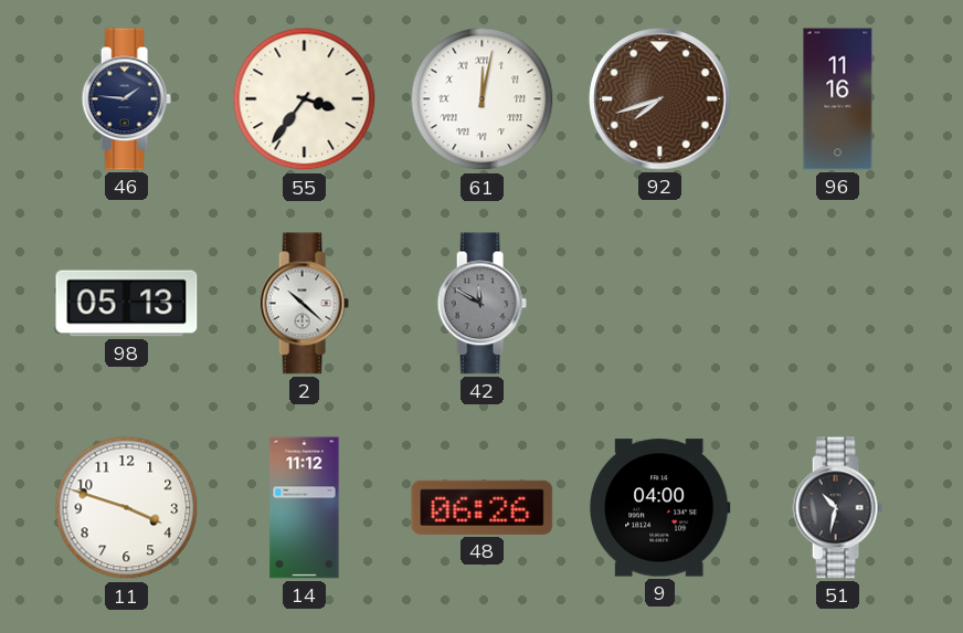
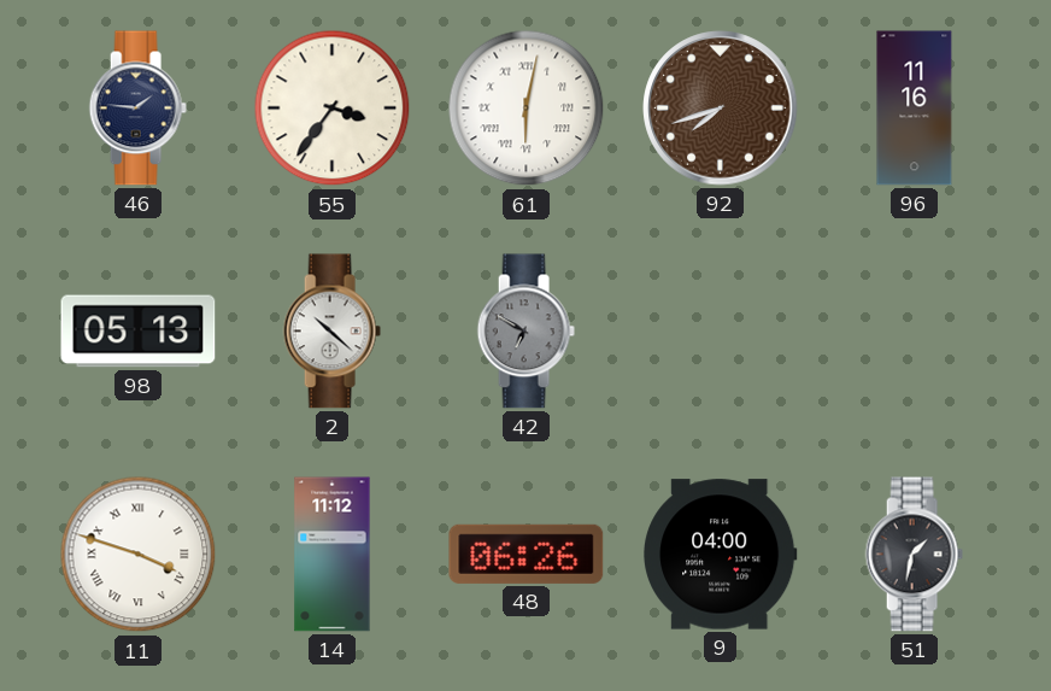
61: 12:02 -> 6:02
42: 11:50 -> 6:50
11 numerals: Arabic -> Roman
51: 10:32 -> 1:32
